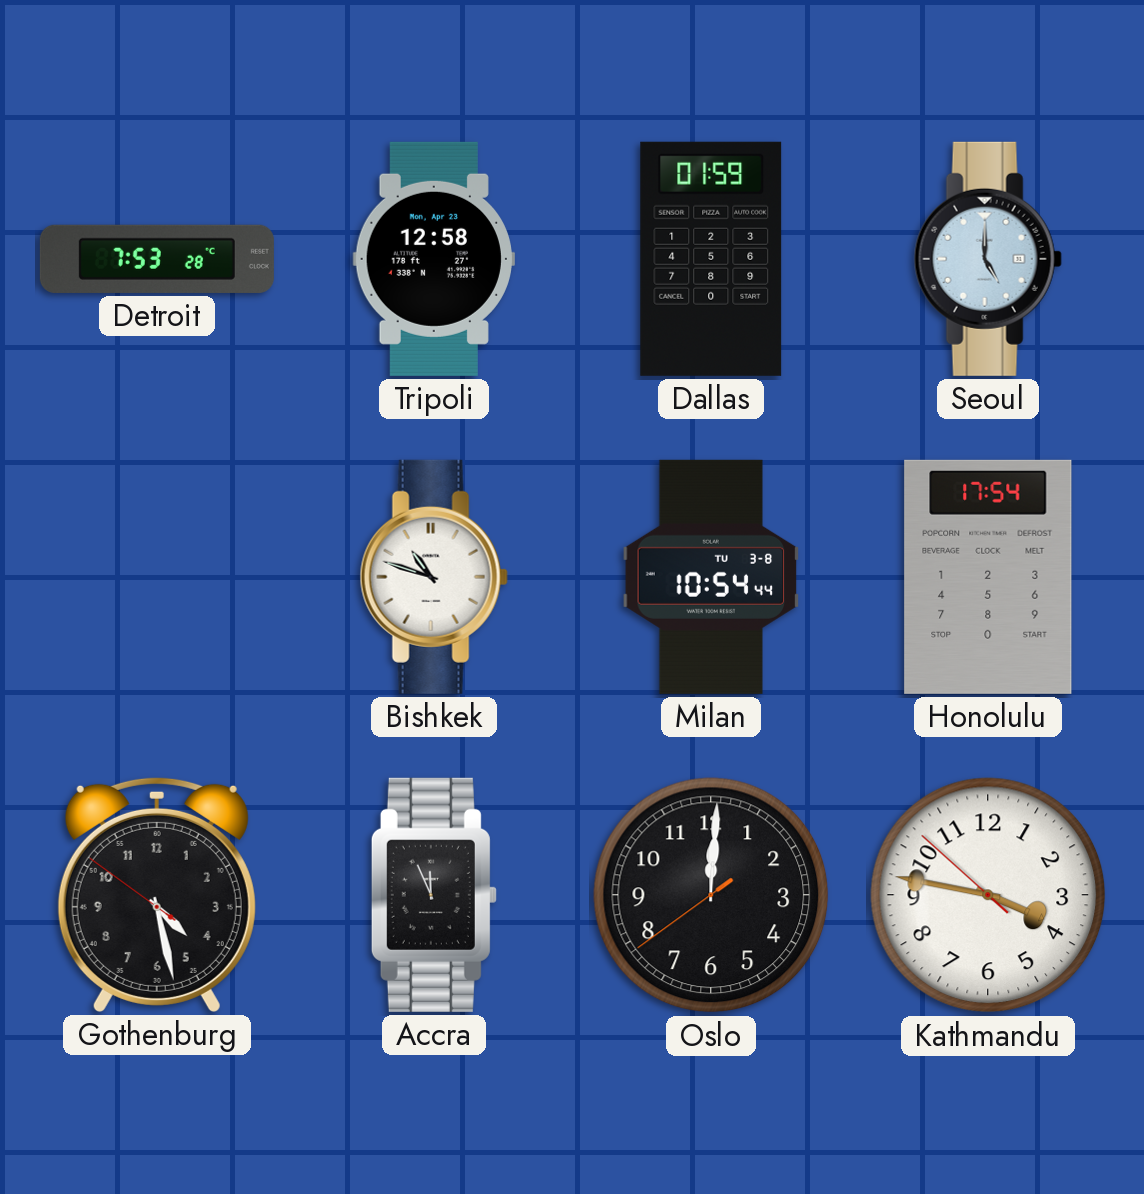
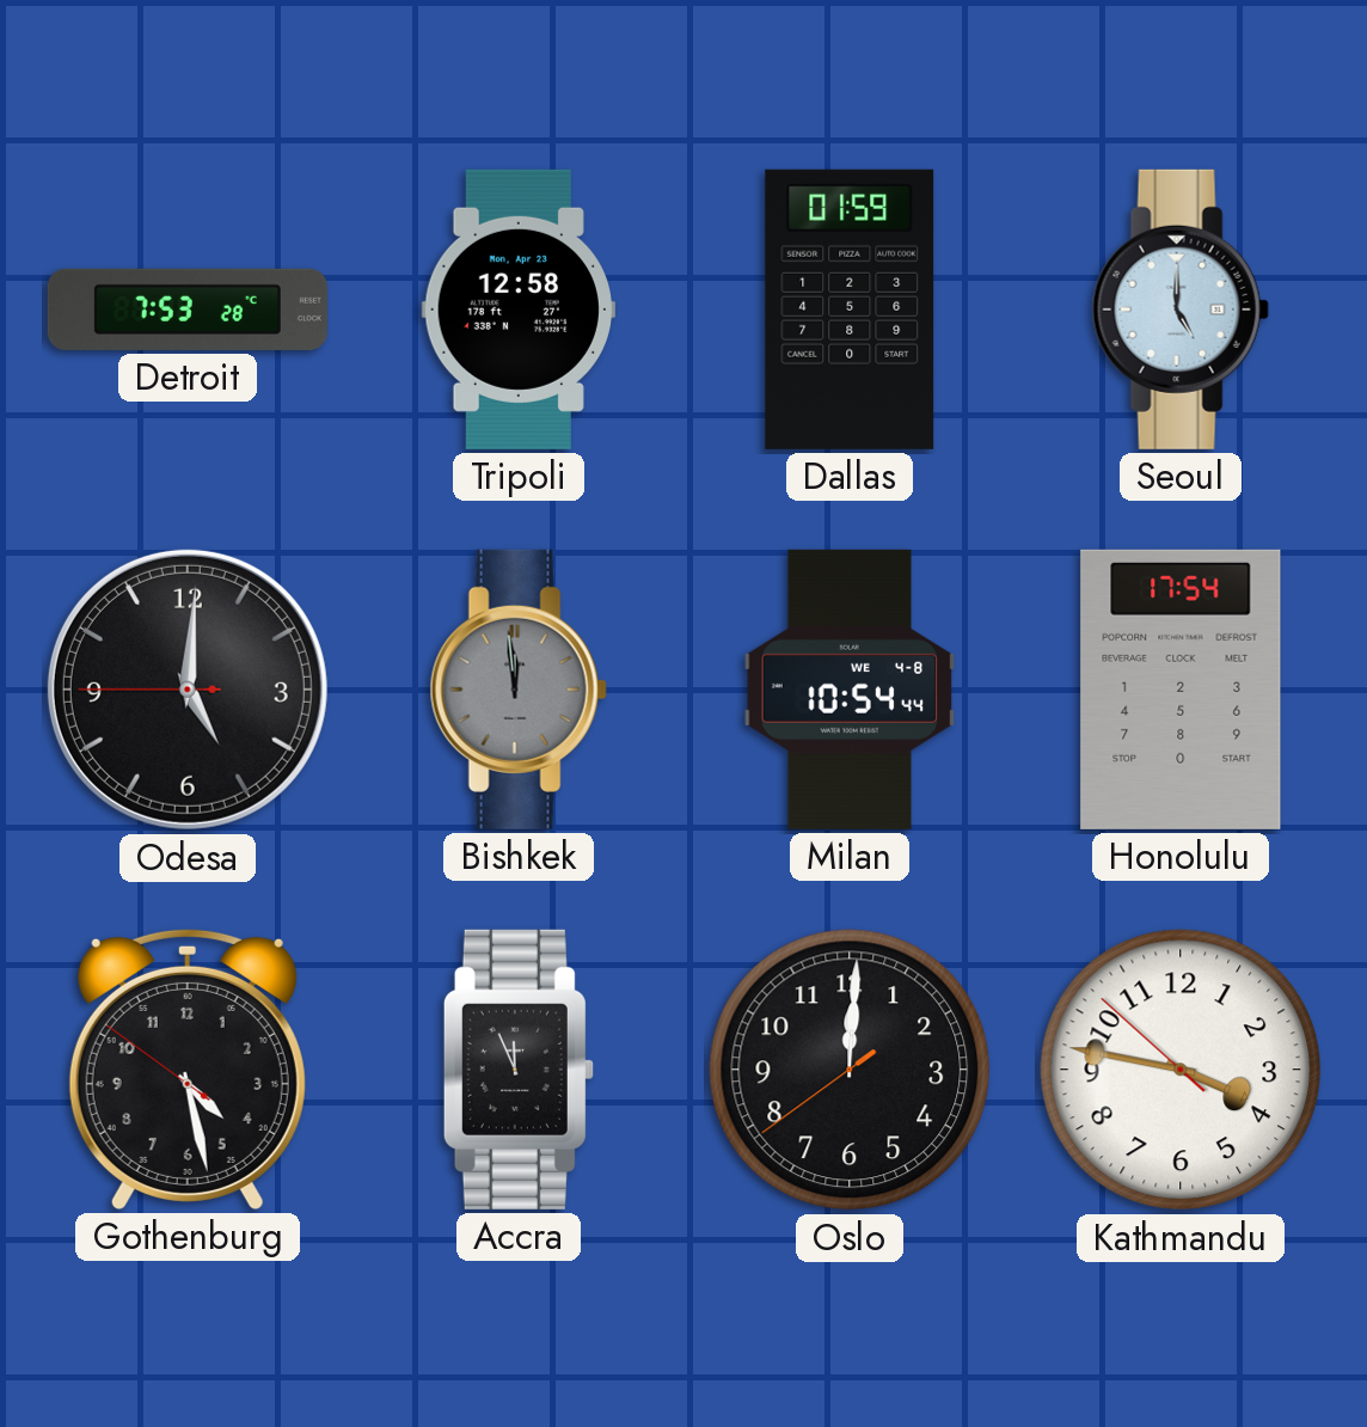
Odesa: none -> 5:00
Bishkek: 10:48 -> 11:59
Bishkek dial: white -> grey
Milan date: TU 3-8 -> WE 4-8
